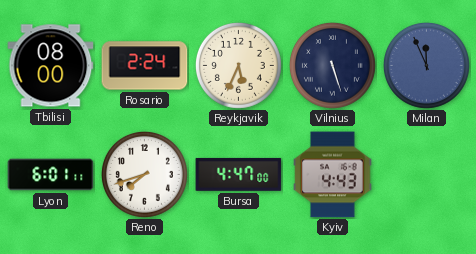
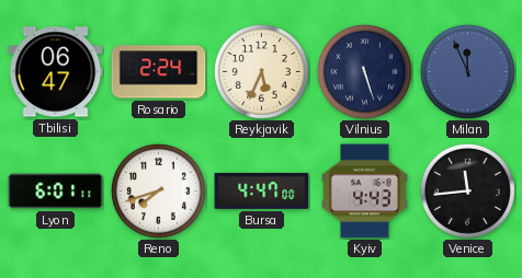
Tbilisi: 08:00 -> 06:47
Venice: none -> 11:44
